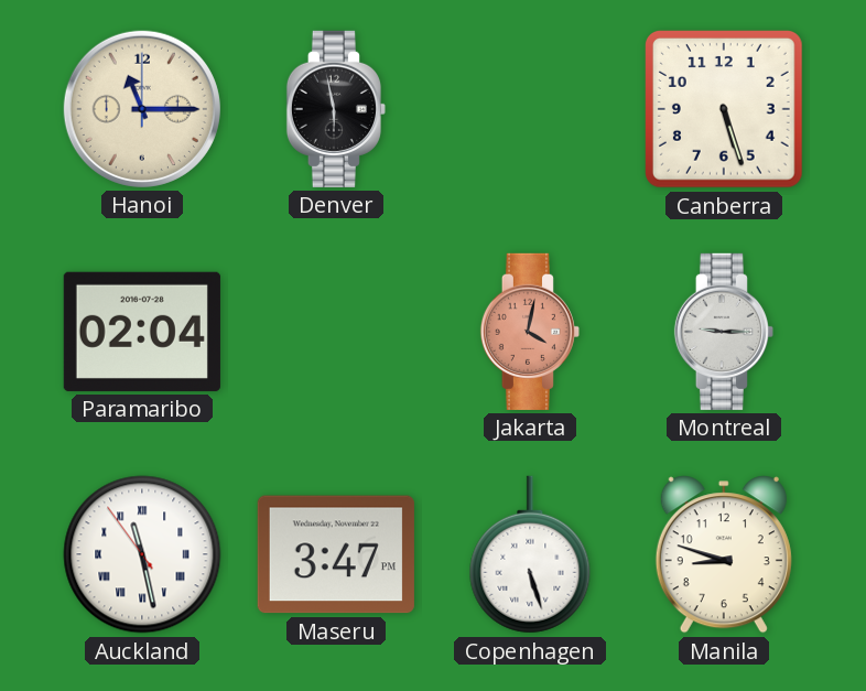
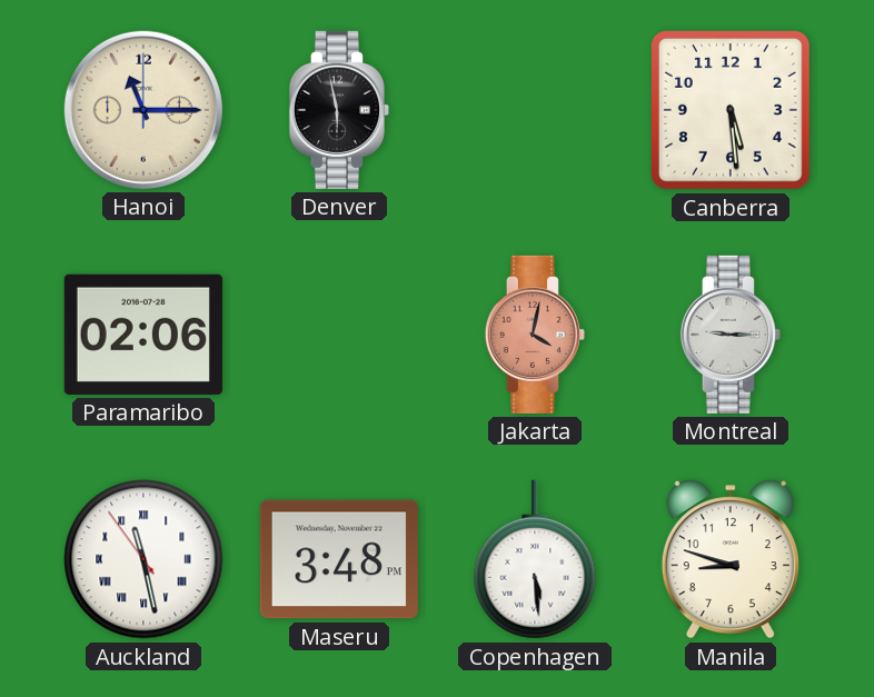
Canberra: 5:27 -> 5:29
Paramaribo: 02:04 -> 02:06
Maseru: 3:47 -> 3:48
Copenhagen: 5:27 -> 5:29
